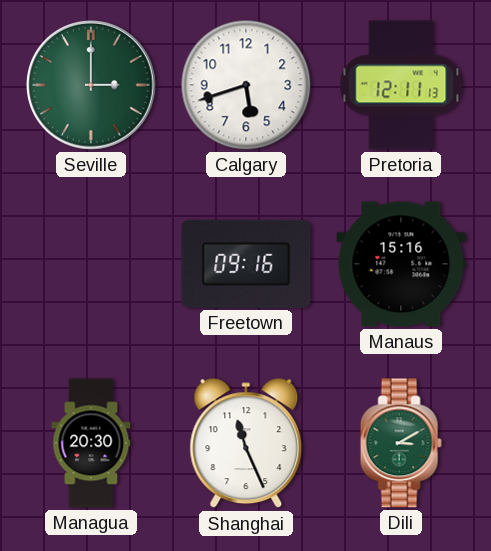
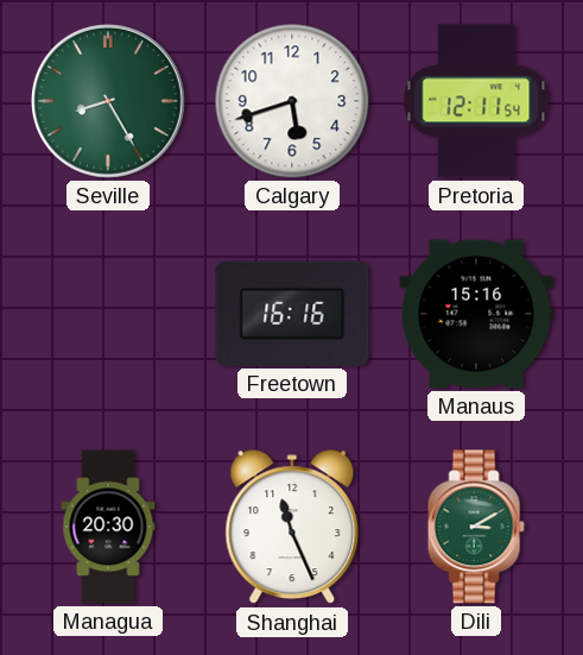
Seville: 3:00 -> 8:25
Pretoria: 12:11:13 -> 12:11:54
Freetown: 09:16 -> 16:16
